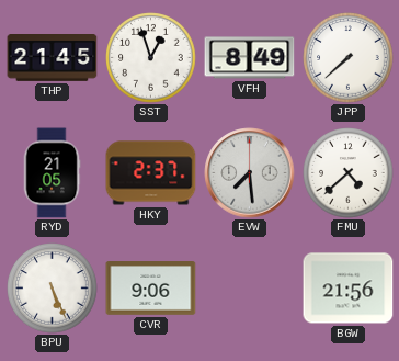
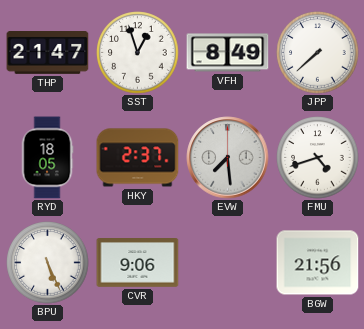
THP: 21:45 -> 21:47
RYD: 21:05 -> 18:05
FMU: 4:38 -> 4:42
